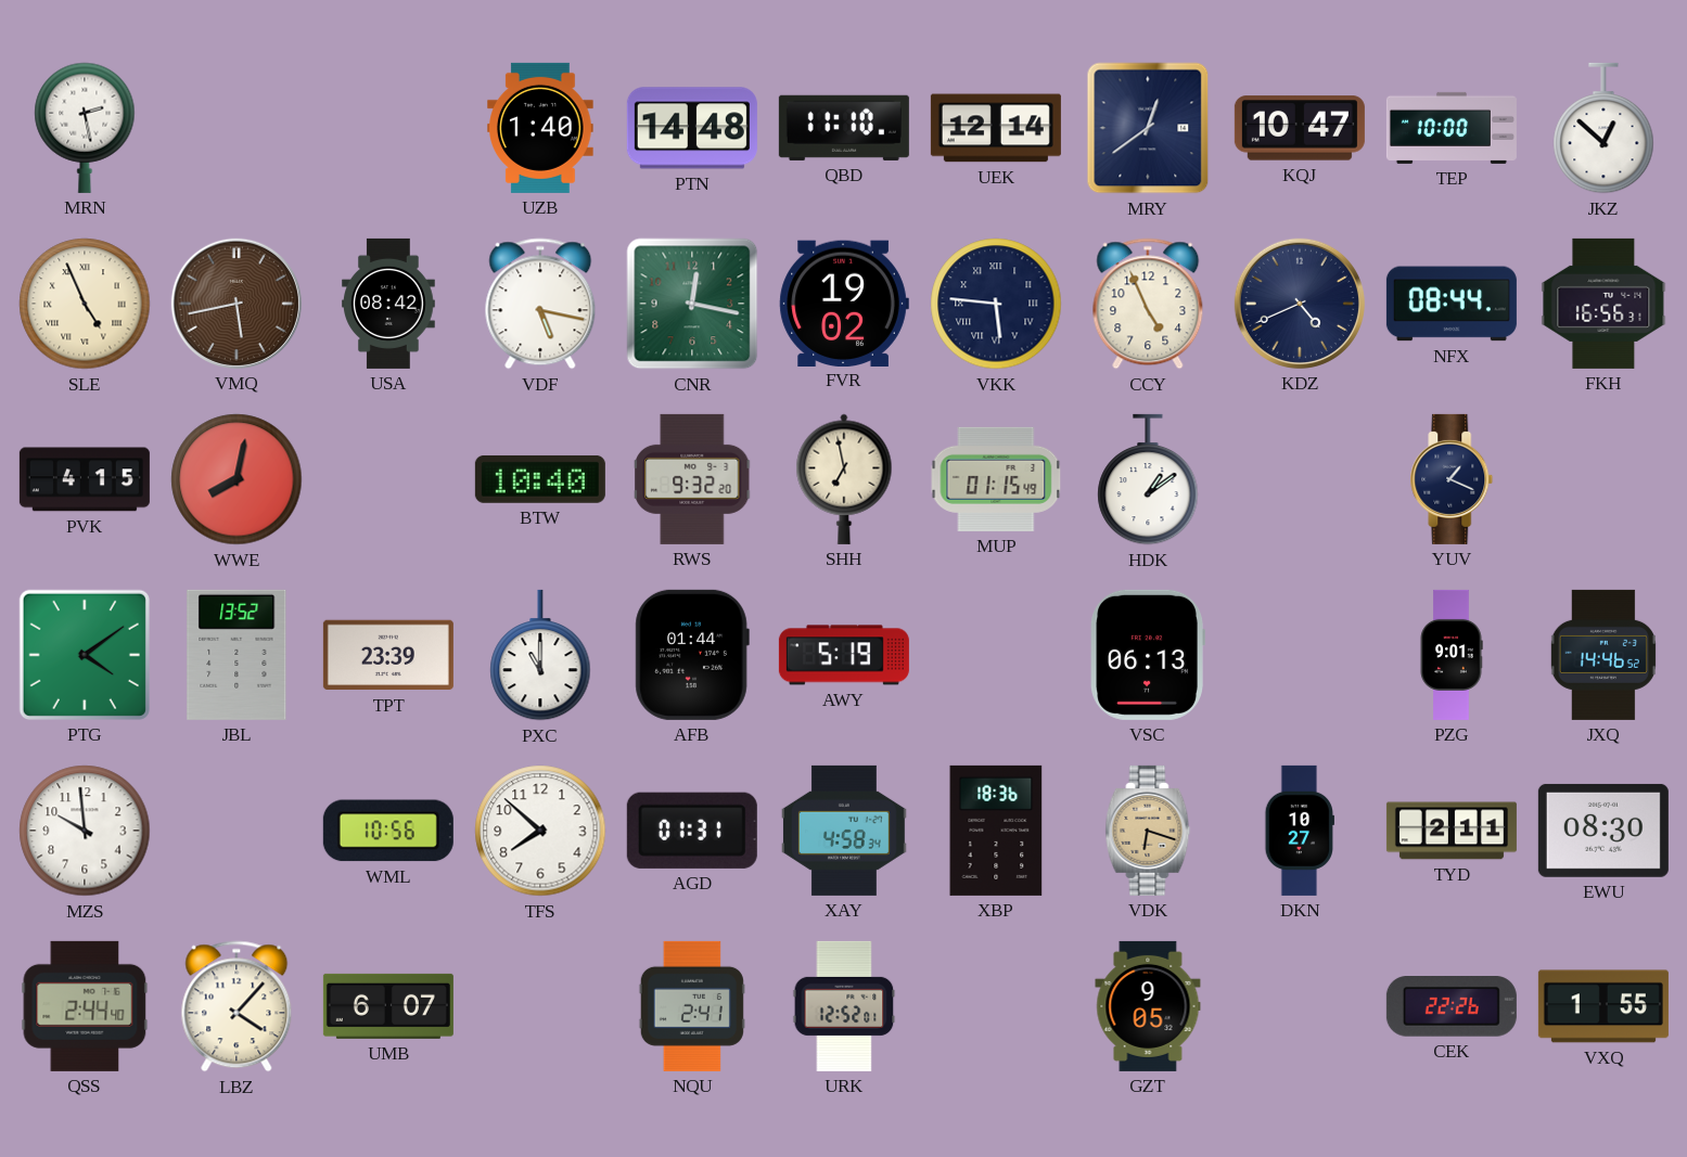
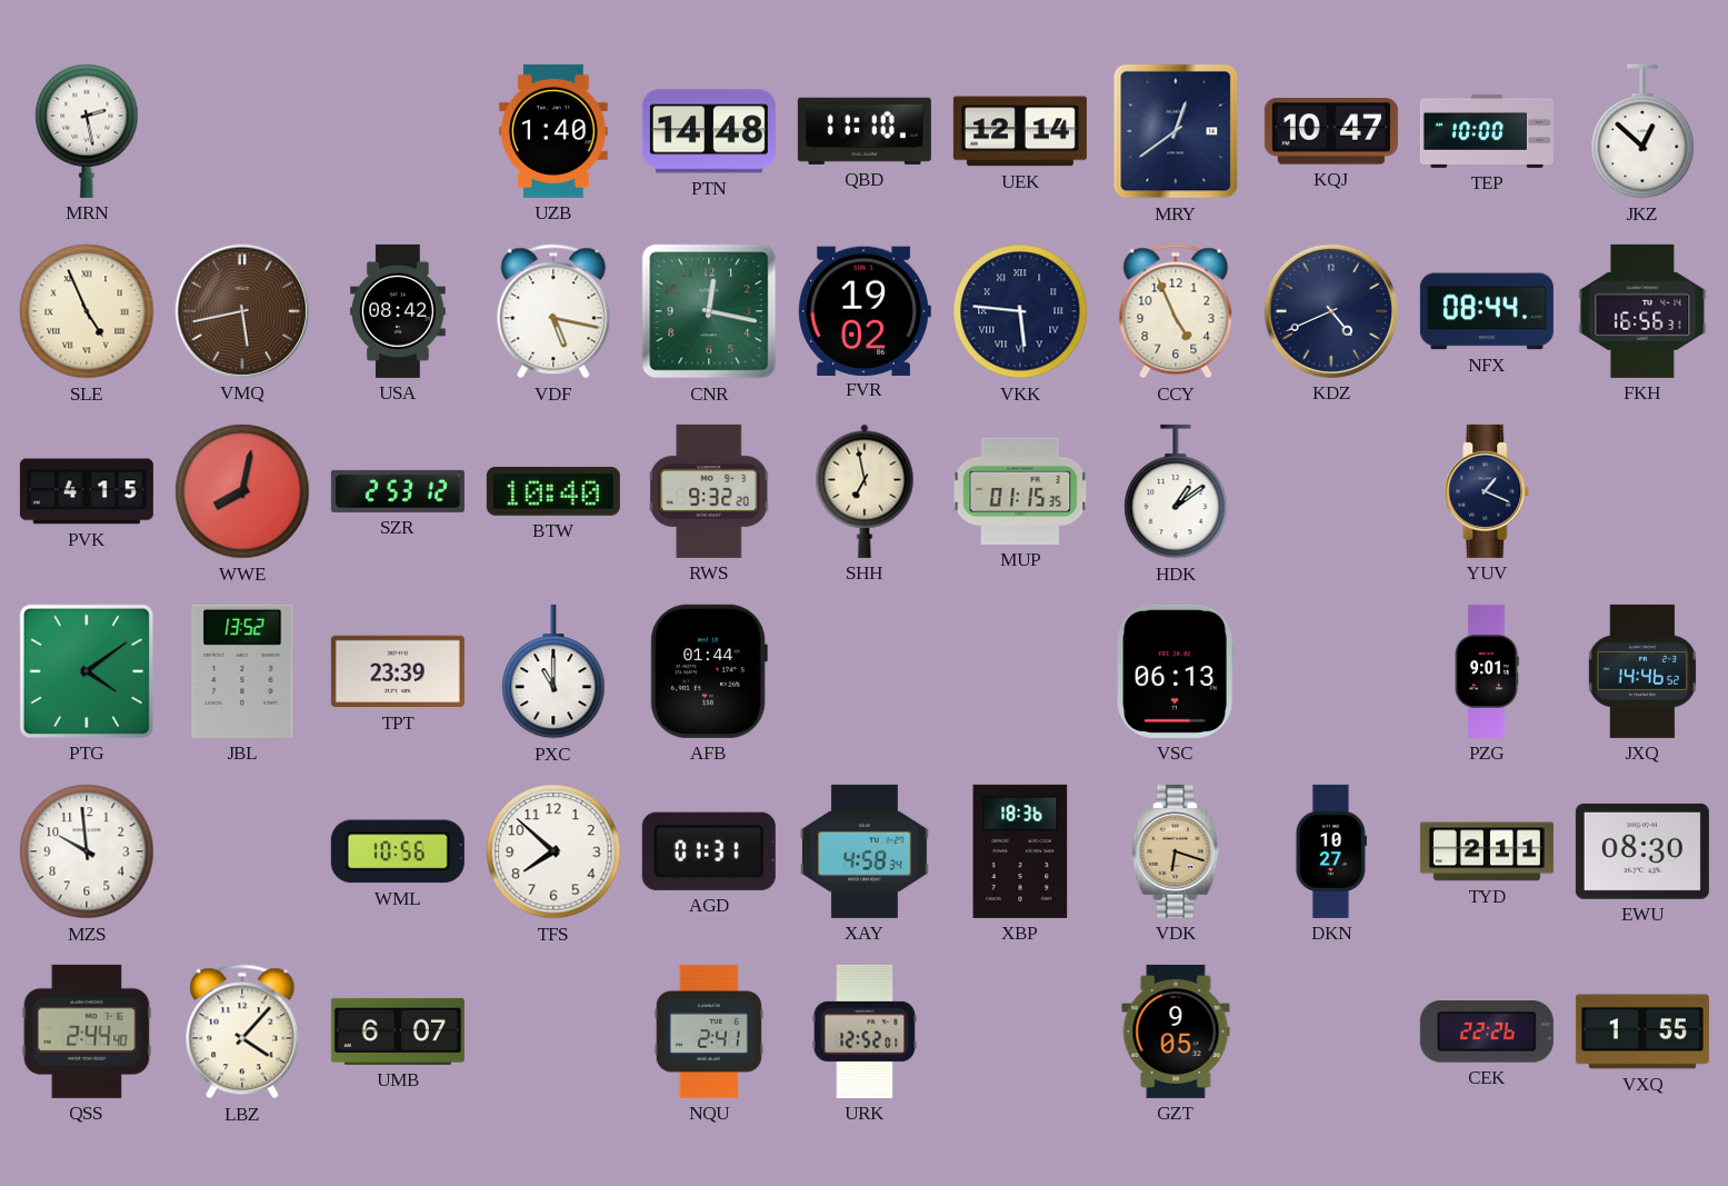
SZR: none -> 2:53
MUP: 01:15:49 -> 01:15:35
AWY: 5:19 -> none
